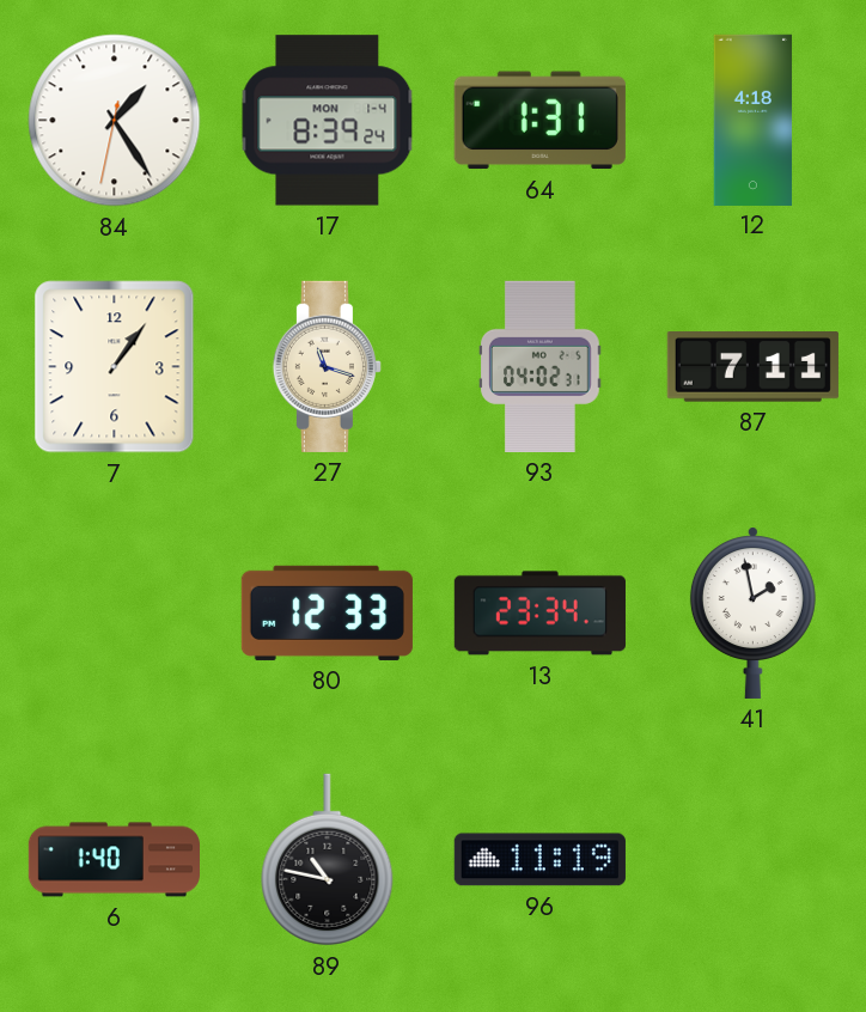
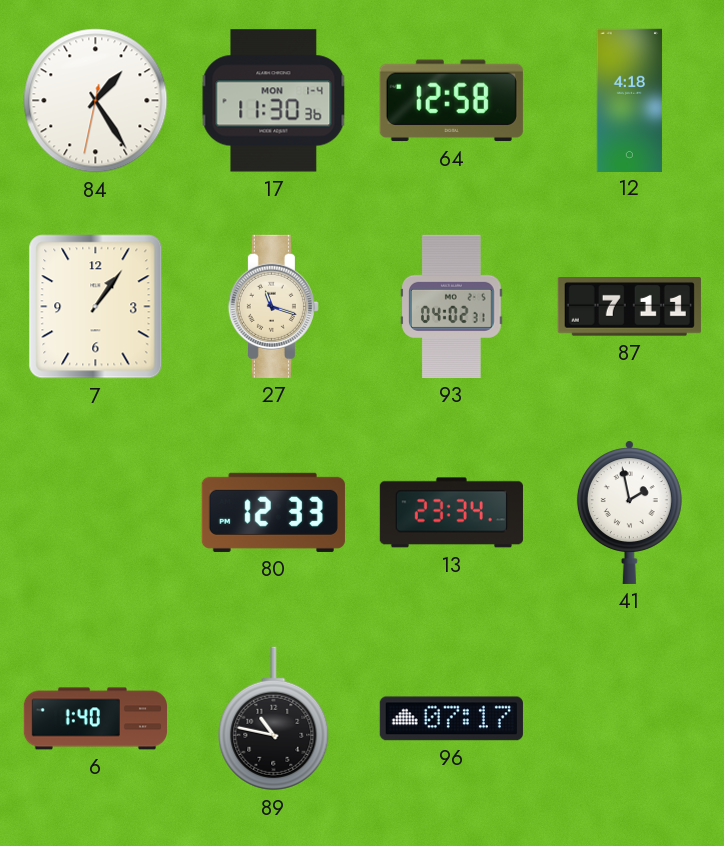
17: 8:39 -> 11:30
64: 1:31 -> 12:58
96: 11:19 -> 07:17
